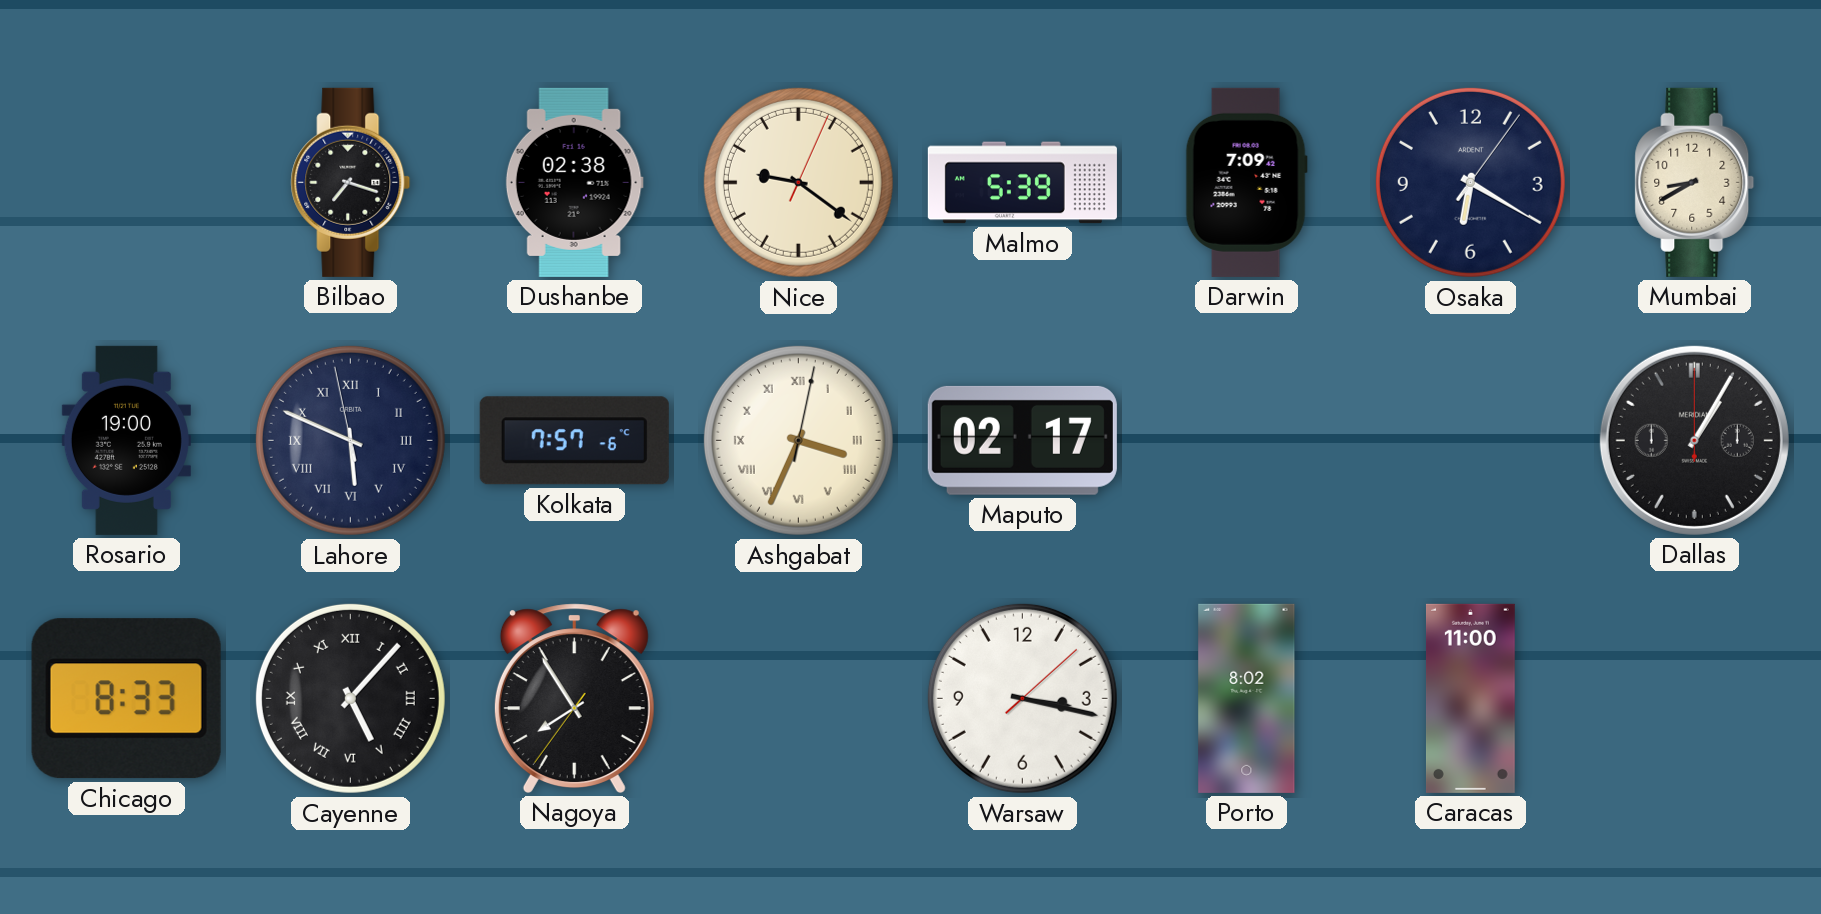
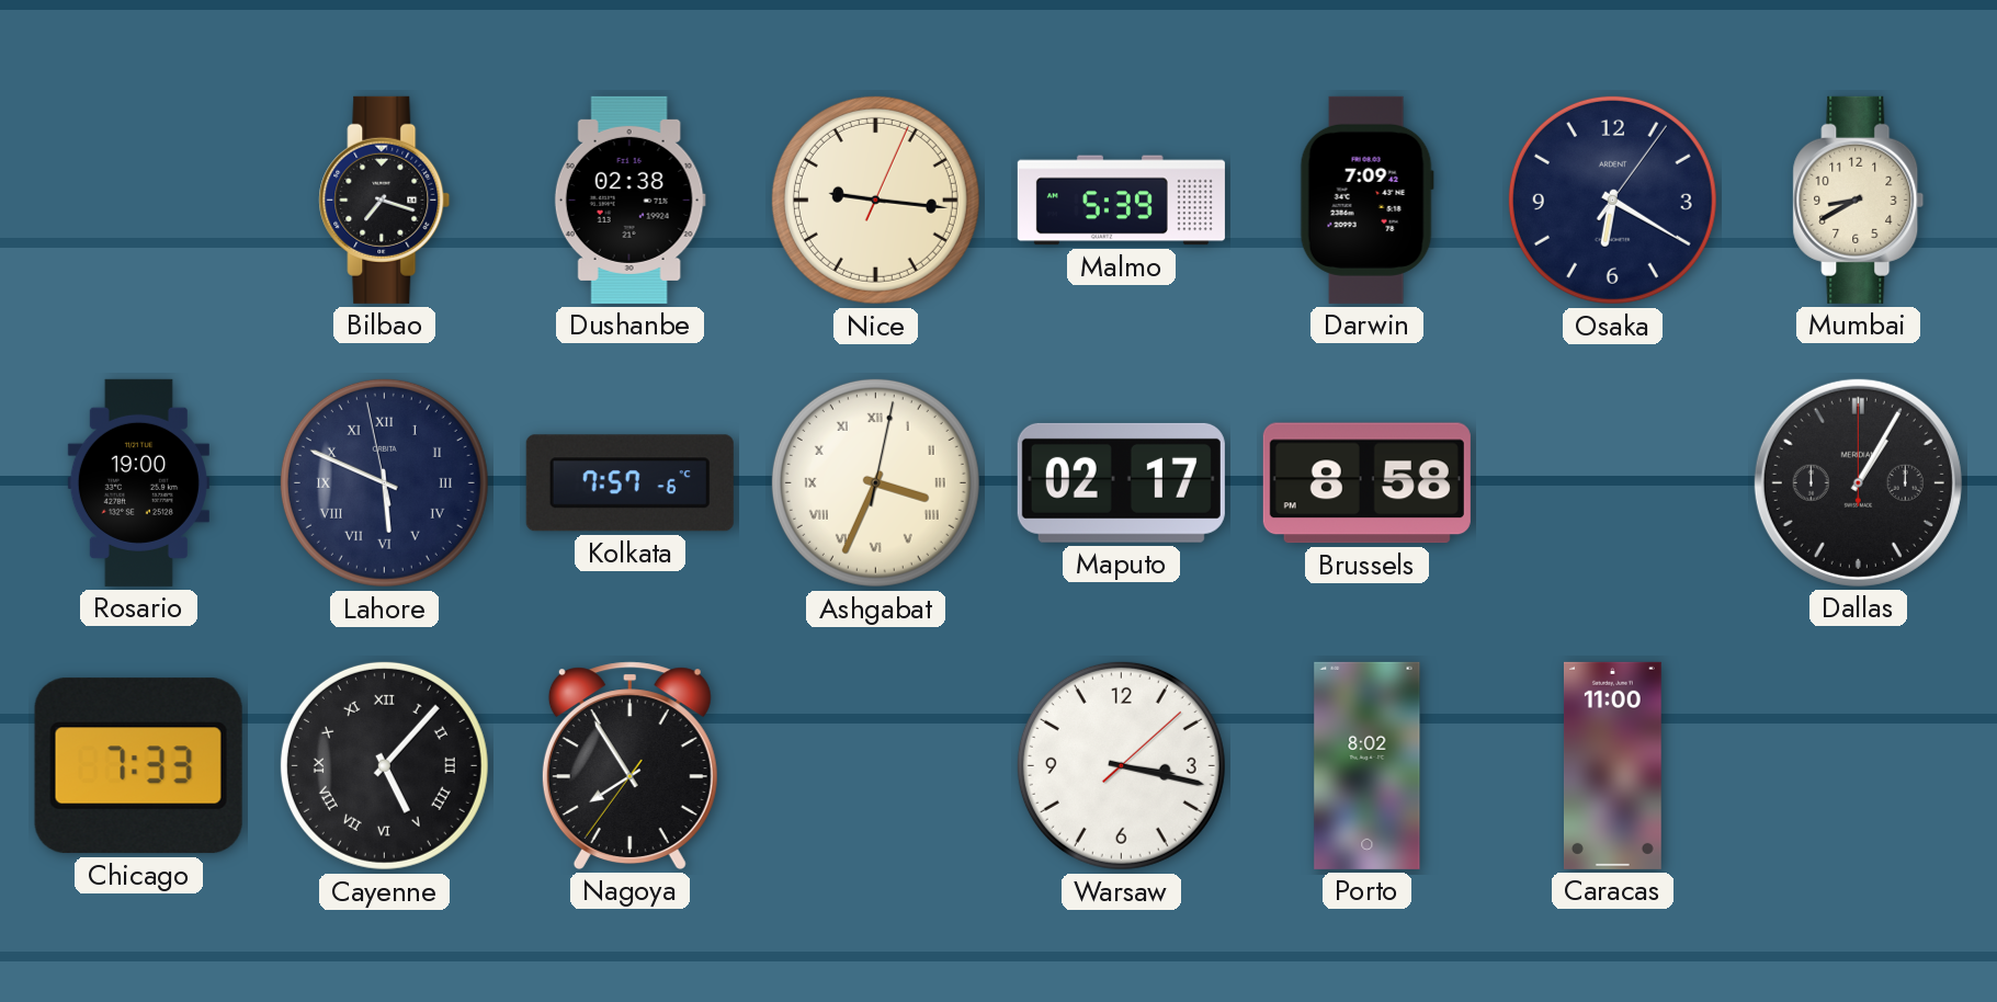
Nice: 9:21 -> 9:16
Brussels: none -> 8:58
Chicago: 8:33 -> 7:33
